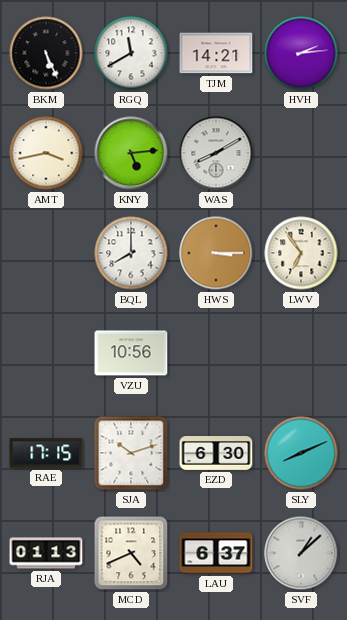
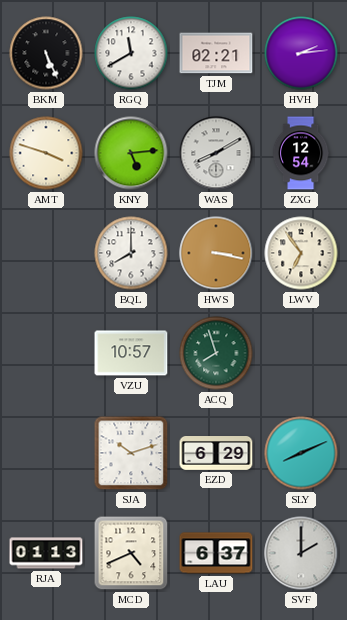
TJM: 14:21 -> 02:21
AMT: 3:43 -> 3:48
ZXG: none -> 12:54
HWS: 3:15 -> 3:17
VZU: 10:56 -> 10:57
ACQ: none -> 7:57
RAE: 17:15 -> none
EZD: 6:30 -> 6:29
SVF: 1:08 -> 2:00
